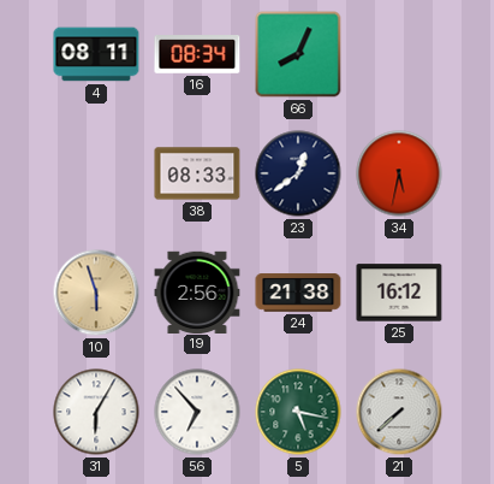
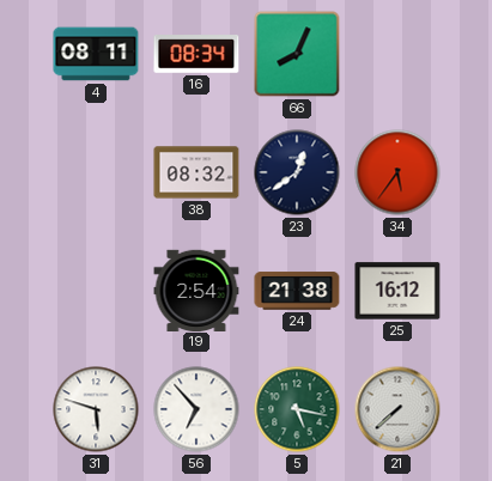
38: 08:33 -> 08:32
34: 5:32 -> 5:36
10: 5:57 -> none
19: 2:56 -> 2:54
31: 6:05 -> 5:48
